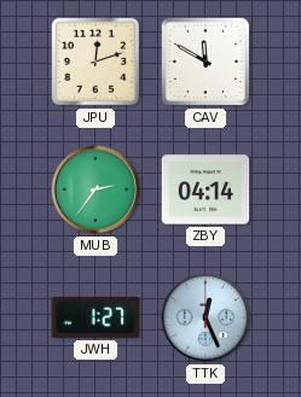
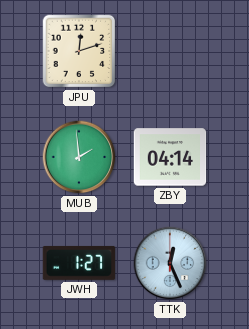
CAV: 11:50 -> none
MUB: 2:36 -> 1:59
